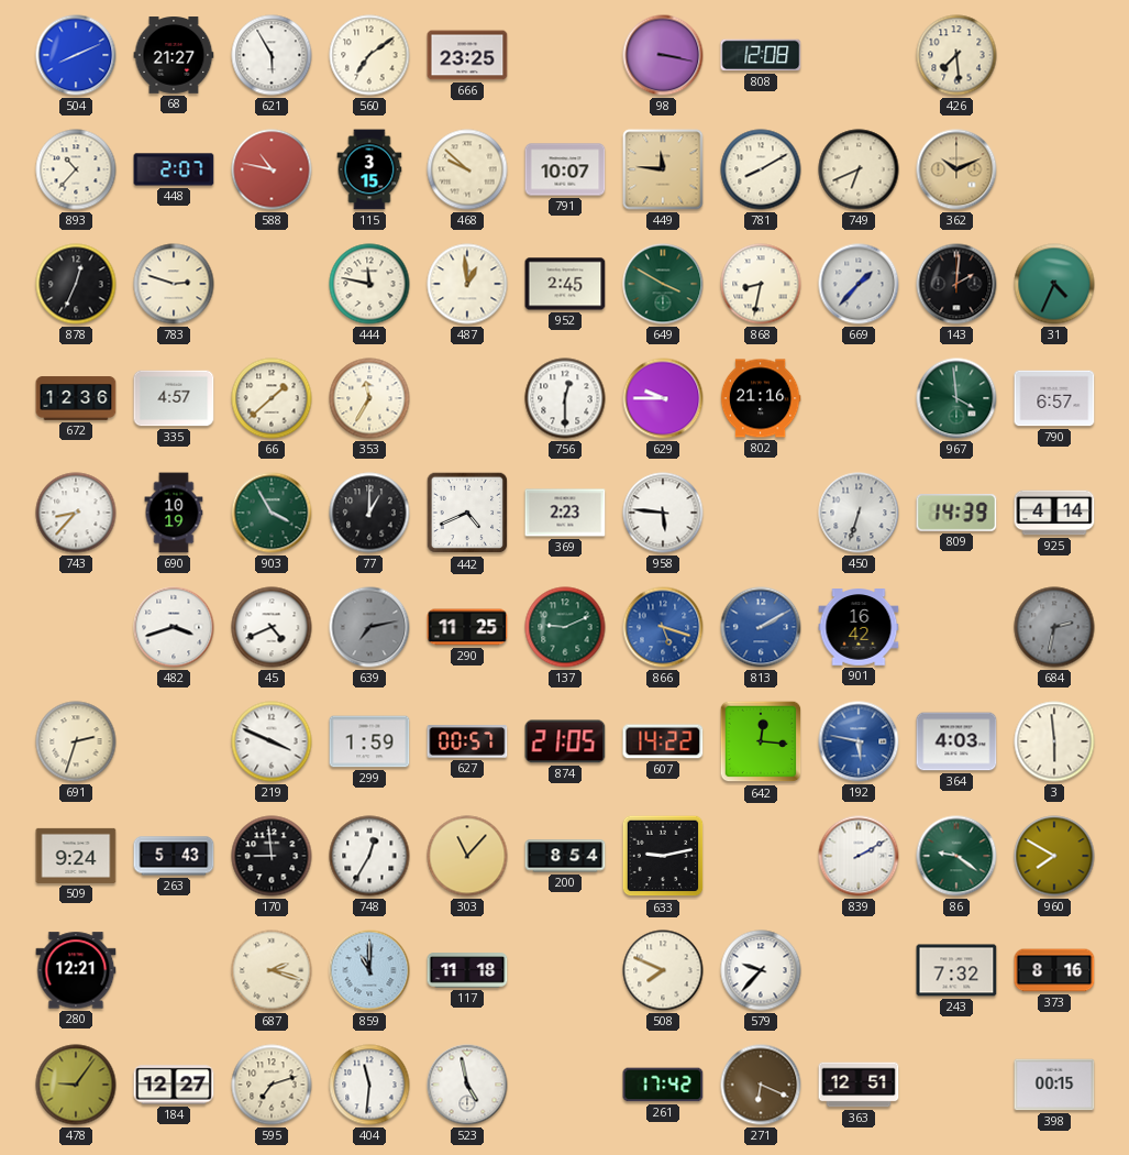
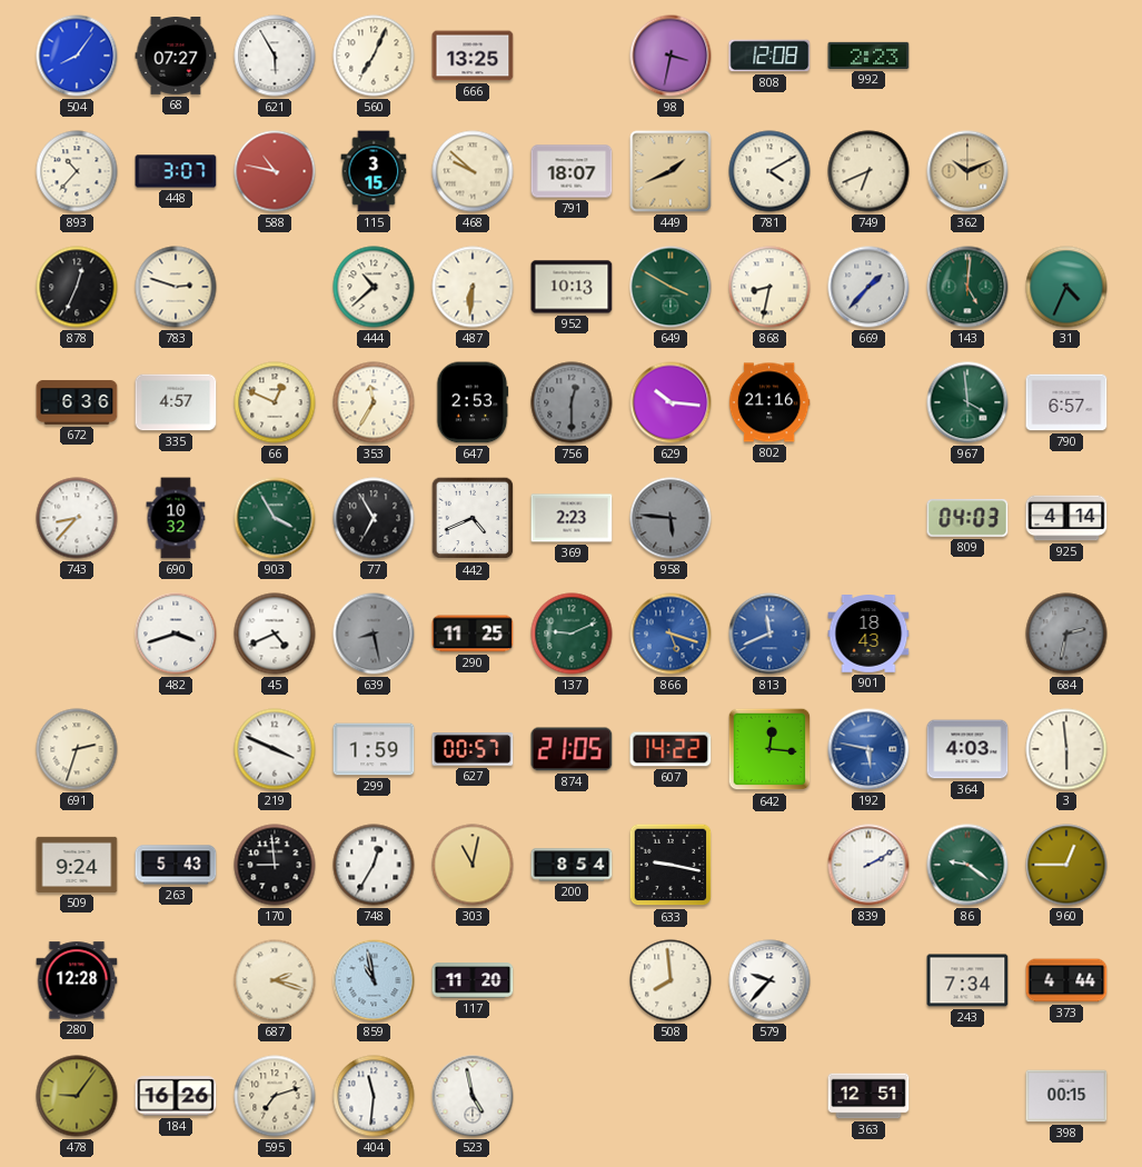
504: 8:11 -> 8:06
68: 21:27 -> 07:27
560: 7:09 -> 7:04
666: 23:25 -> 13:25
98: 3:17 -> 3:32
992: none -> 2:23
426: 7:29 -> none
448: 2:07 -> 3:07
791: 10:07 -> 18:07
449: 11:46 -> 1:41
781: 8:10 -> 4:10
444: 11:47 -> 10:38
487: 12:59 -> 6:31
952: 2:45 -> 10:13
143: 2:01 -> 5:01
143 dial: black -> green
672: 12:36 -> 6:36
66: 1:38 -> 12:49
647: none -> 2:53
756 dial: white -> grey
629: 9:45 -> 10:16
690: 10:19 -> 10:32
77: 1:00 -> 6:55
958 dial: white -> grey
450: 6:33 -> none
809: 14:39 -> 04:03
639: 7:13 -> 8:28
813: 2:10 -> 11:41
901: 16:42 -> 18:43
303: 11:07 -> 11:02
633: 9:13 -> 9:17
960: 7:50 -> 12:45
280: 12:21 -> 12:28
859: 11:00 -> 10:58
117: 11:18 -> 11:20
508: 7:49 -> 7:59
243: 7:32 -> 7:34
373: 8:16 -> 4:44
184: 12:27 -> 16:26
261: 17:42 -> none
271: 6:19 -> none
